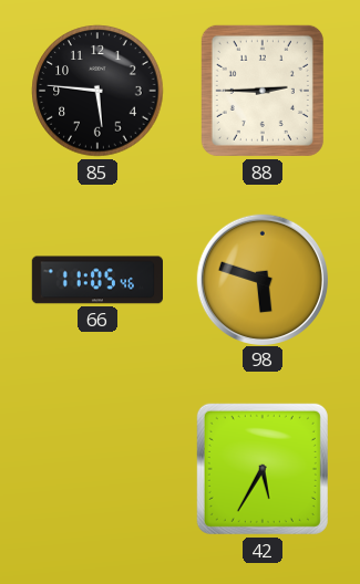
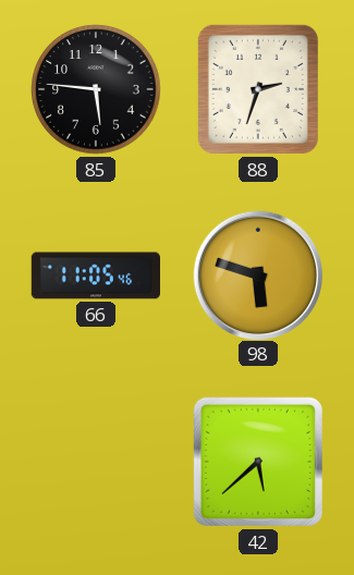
88: 2:45 -> 2:33
42: 5:35 -> 5:38
